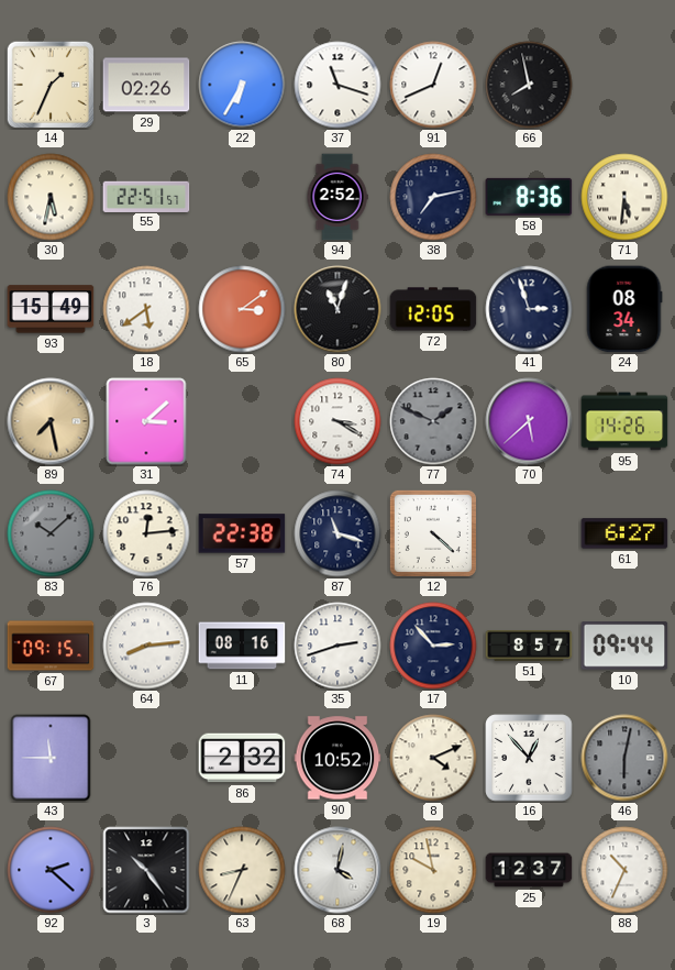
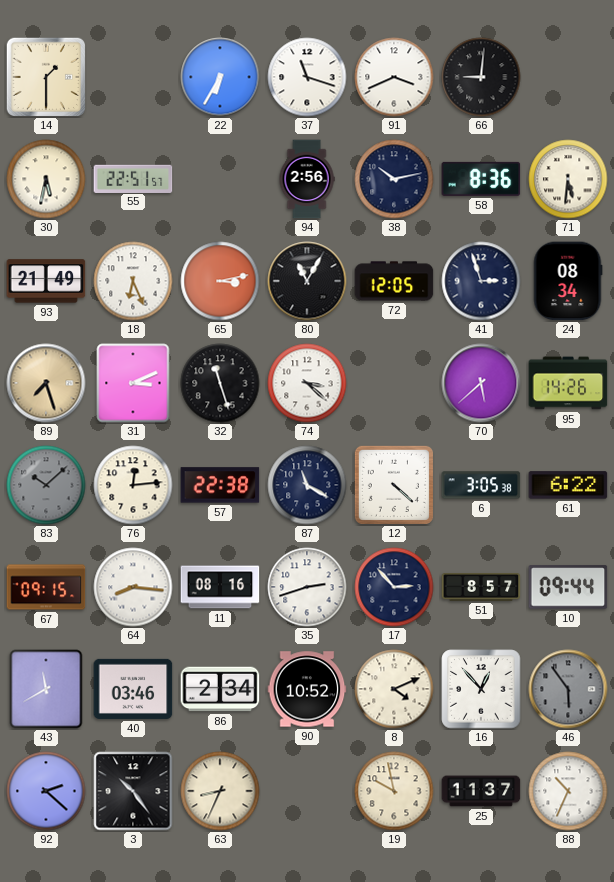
14: 1:34 -> 1:30
29: 02:26 -> none
91: 12:41 -> 3:41
66: 7:58 -> 9:01
94: 2:52 -> 2:56
38: 7:13 -> 10:13
93: 15:49 -> 21:49
18: 5:39 -> 6:26
65: 3:09 -> 3:13
80: 11:03 -> 11:05
89: 7:28 -> 7:27
31: 3:08 -> 3:11
32: none -> 11:27
74: 3:20 -> 3:22
77: 1:49 -> none
87: 11:18 -> 11:20
6: none -> 3:05
61: 6:27 -> 6:22
64: 8:14 -> 8:16
43: 11:45 -> 11:40
40: none -> 03:46
86: 2:32 -> 2:34
46: 6:02 -> 5:54
68: 4:02 -> none
25: 12:37 -> 11:37
